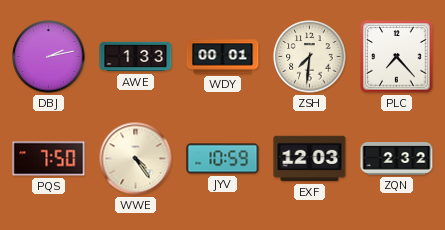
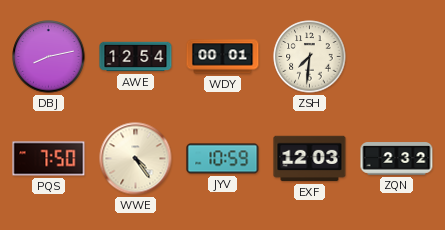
DBJ: 2:13 -> 8:13
AWE: 1:33 -> 12:54
PLC: 7:23 -> none
